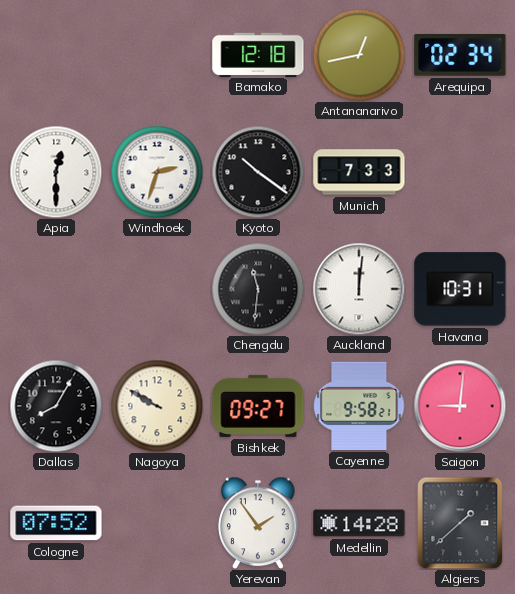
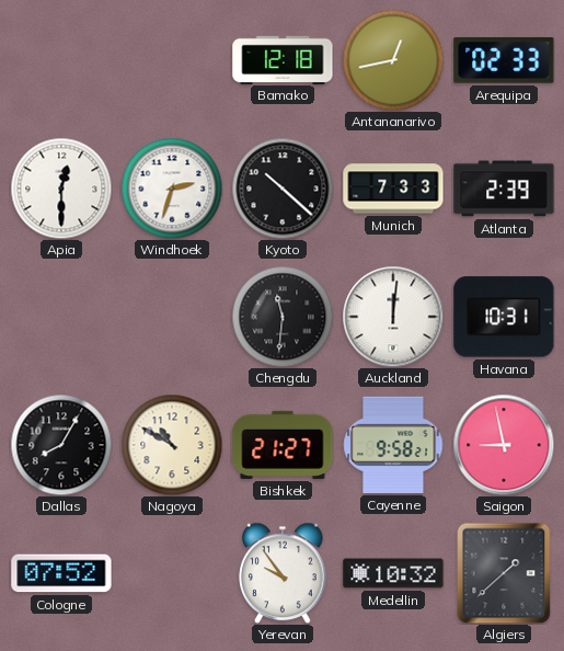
Arequipa: 02:34 -> 02:33
Kyoto: 10:21 -> 10:22
Atlanta: none -> 2:39
Nagoya: 9:50 -> 10:50
Bishkek: 09:27 -> 21:27
Saigon: 9:01 -> 8:58
Yerevan: 1:54 -> 9:54
Medellin: 14:28 -> 10:32
